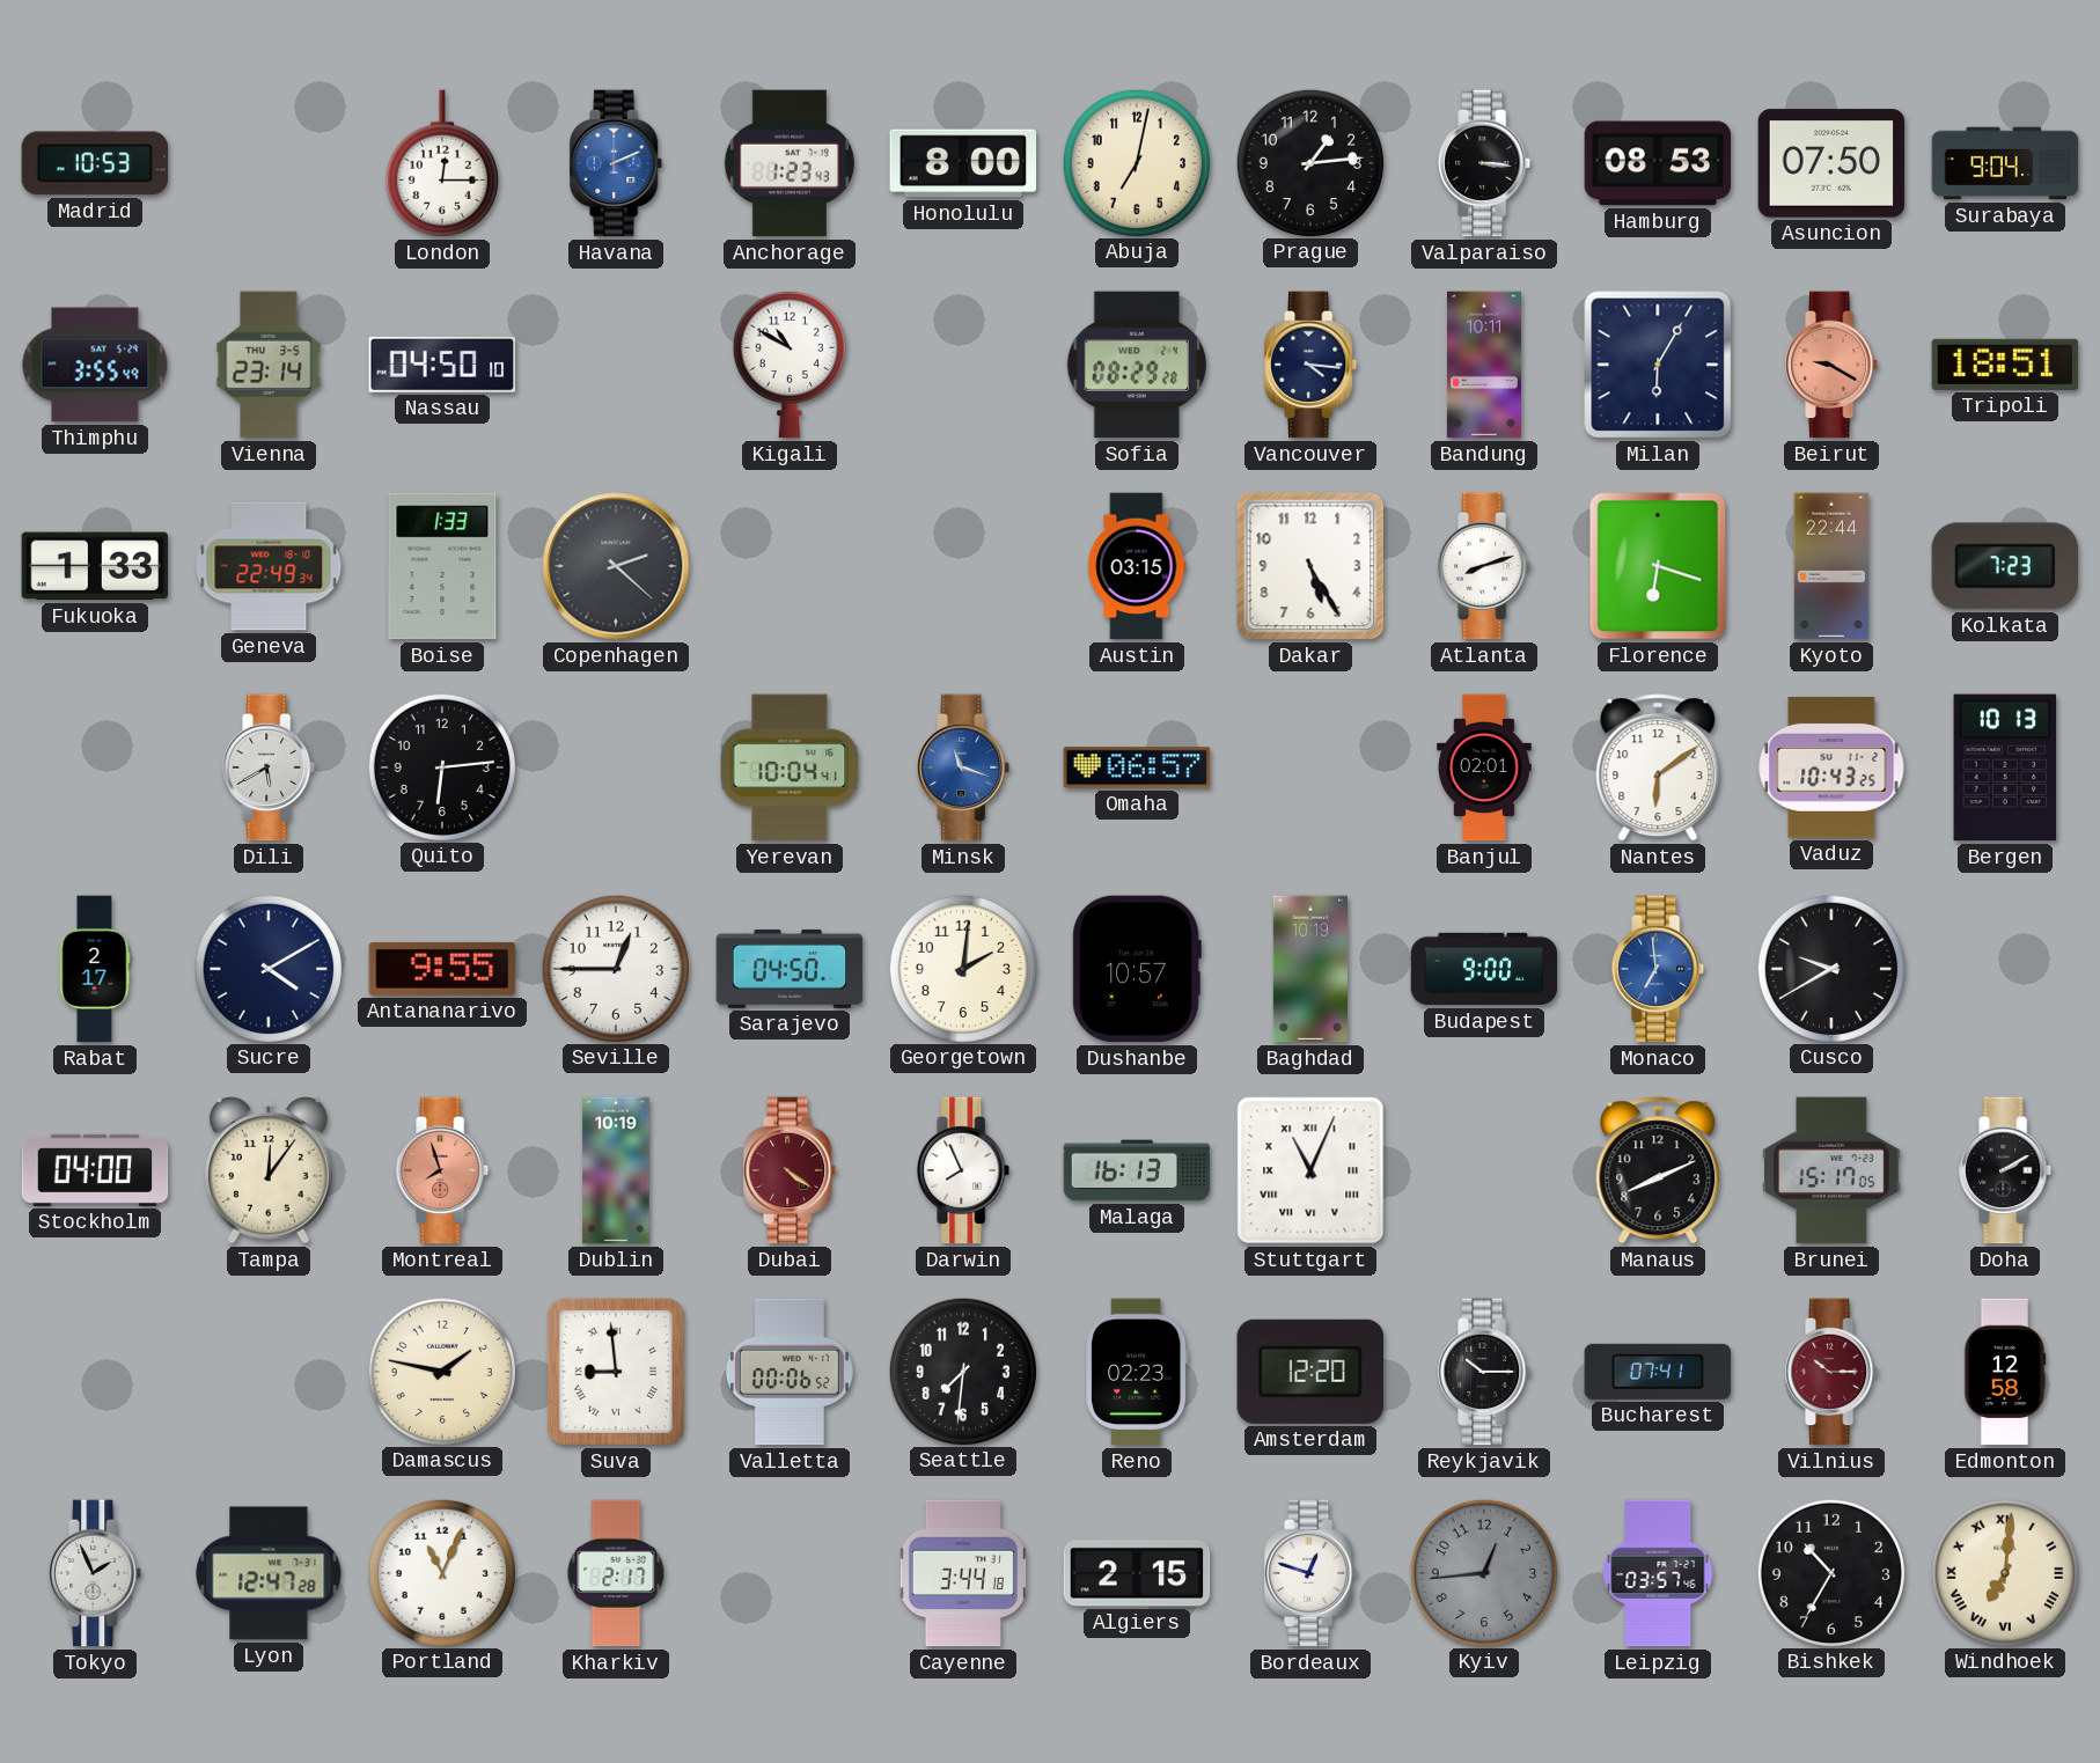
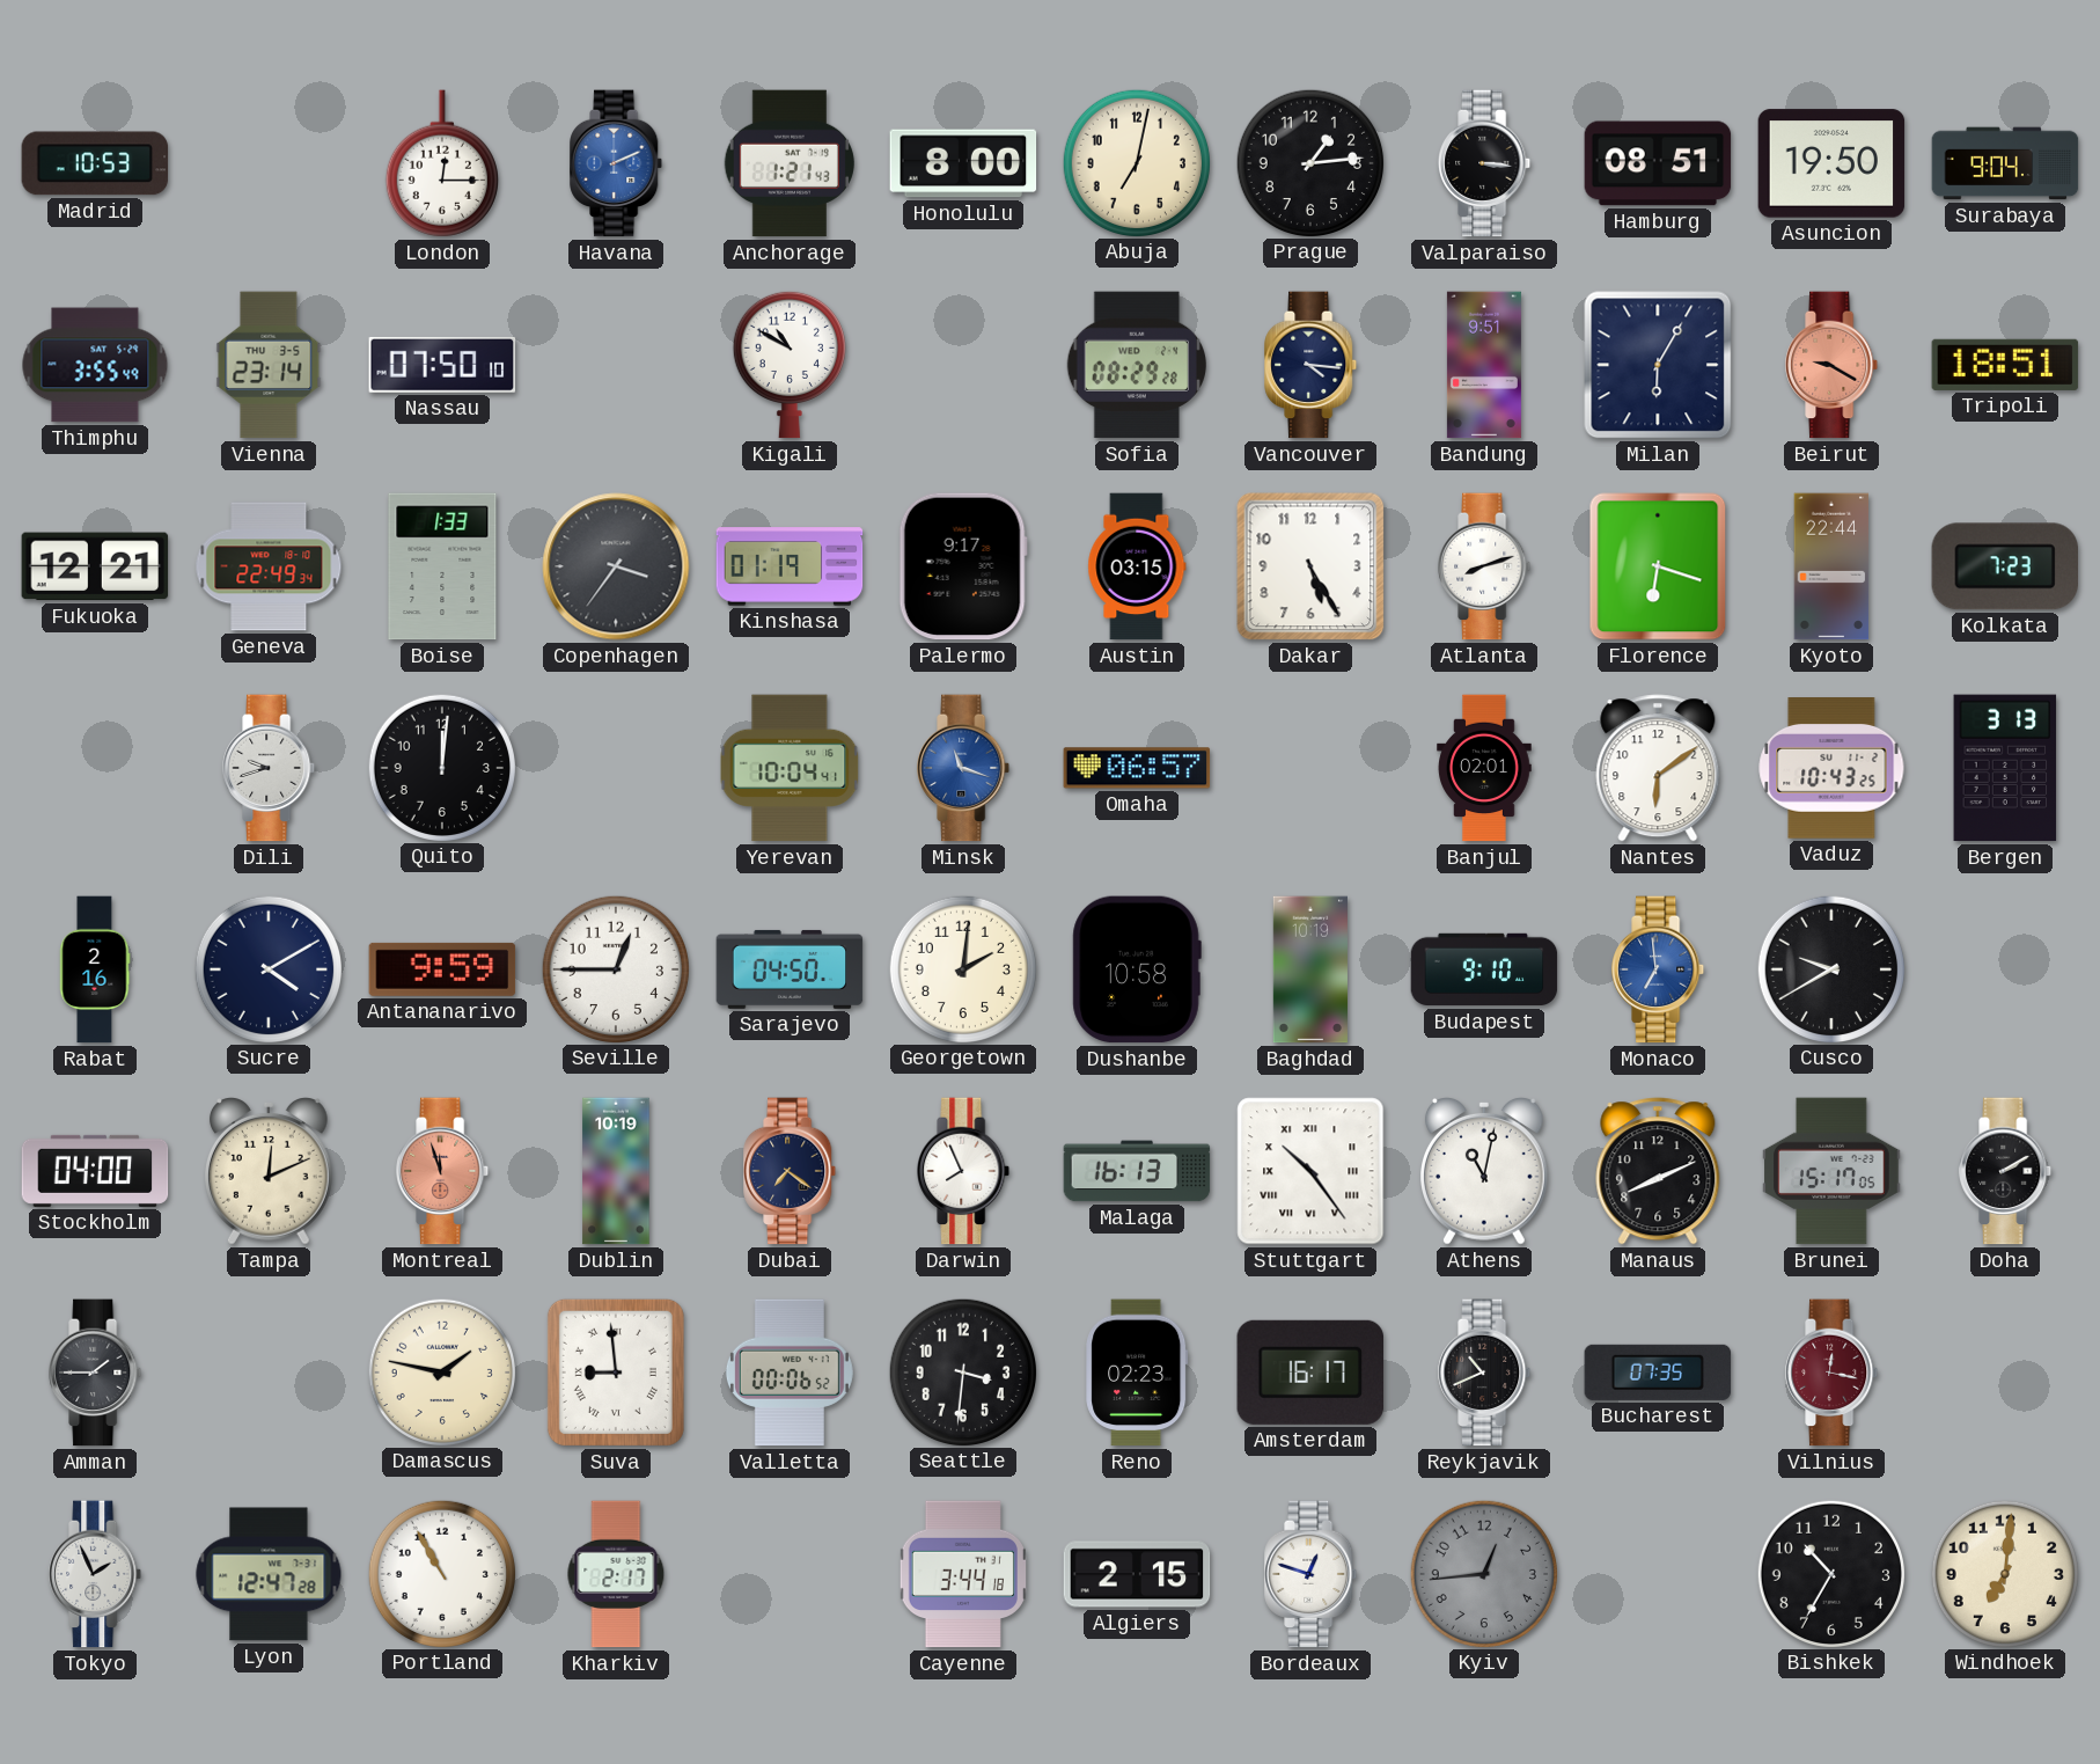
Anchorage: 1:23 -> 1:21
Hamburg: 08:53 -> 08:51
Asuncion: 07:50 -> 19:50
Nassau: 04:50 -> 07:50
Bandung: 10:11 -> 9:51
Fukuoka: 1:33 -> 12:21
Copenhagen: 2:22 -> 3:36
Kinshasa: none -> 01:19
Palermo: none -> 9:17
Dili: 5:40 -> 9:42
Quito: 6:14 -> 12:01
Bergen: 10:13 -> 3:13
Rabat: 2:17 -> 2:16
Antananarivo: 9:55 -> 9:59
Dushanbe: 10:57 -> 10:58
Budapest: 9:00 -> 9:10
Tampa: 12:06 -> 12:11
Montreal: 7:57 -> 11:57
Dubai: 4:21 -> 7:21
Dubai dial: burgundy -> navy
Stuttgart: 11:04 -> 10:24
Athens: none -> 11:02
Amman: none -> 1:45
Seattle: 7:31 -> 3:31
Amsterdam: 12:20 -> 16:17
Reykjavik: 10:15 -> 10:41
Bucharest: 07:41 -> 07:35
Vilnius: 10:15 -> 12:17
Edmonton: 12:58 -> none
Portland: 11:04 -> 10:55
Leipzig: 03:57 -> none
Windhoek numerals: Roman -> Arabic
